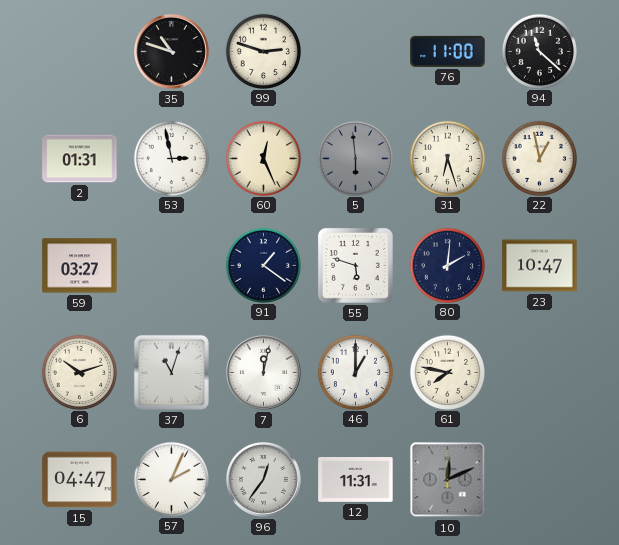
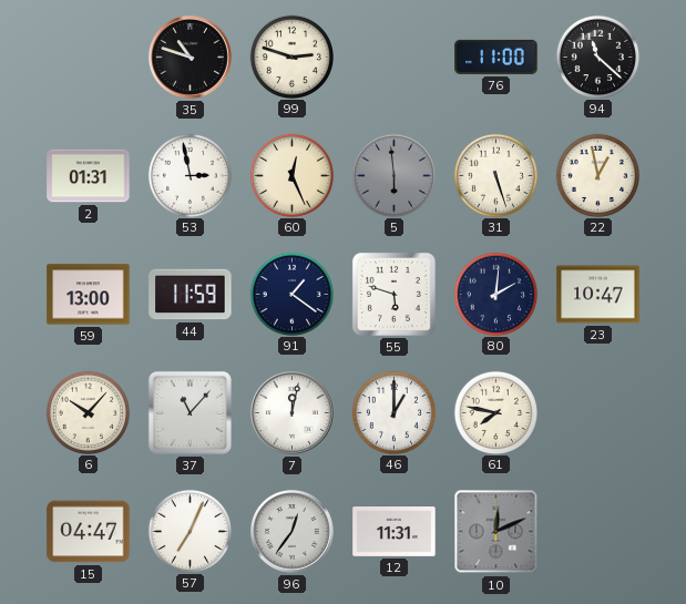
31: 6:27 -> 5:27
59: 03:27 -> 13:00
44: none -> 11:59
6: 10:12 -> 10:07
37: 11:03 -> 11:07
57: 2:04 -> 7:04
